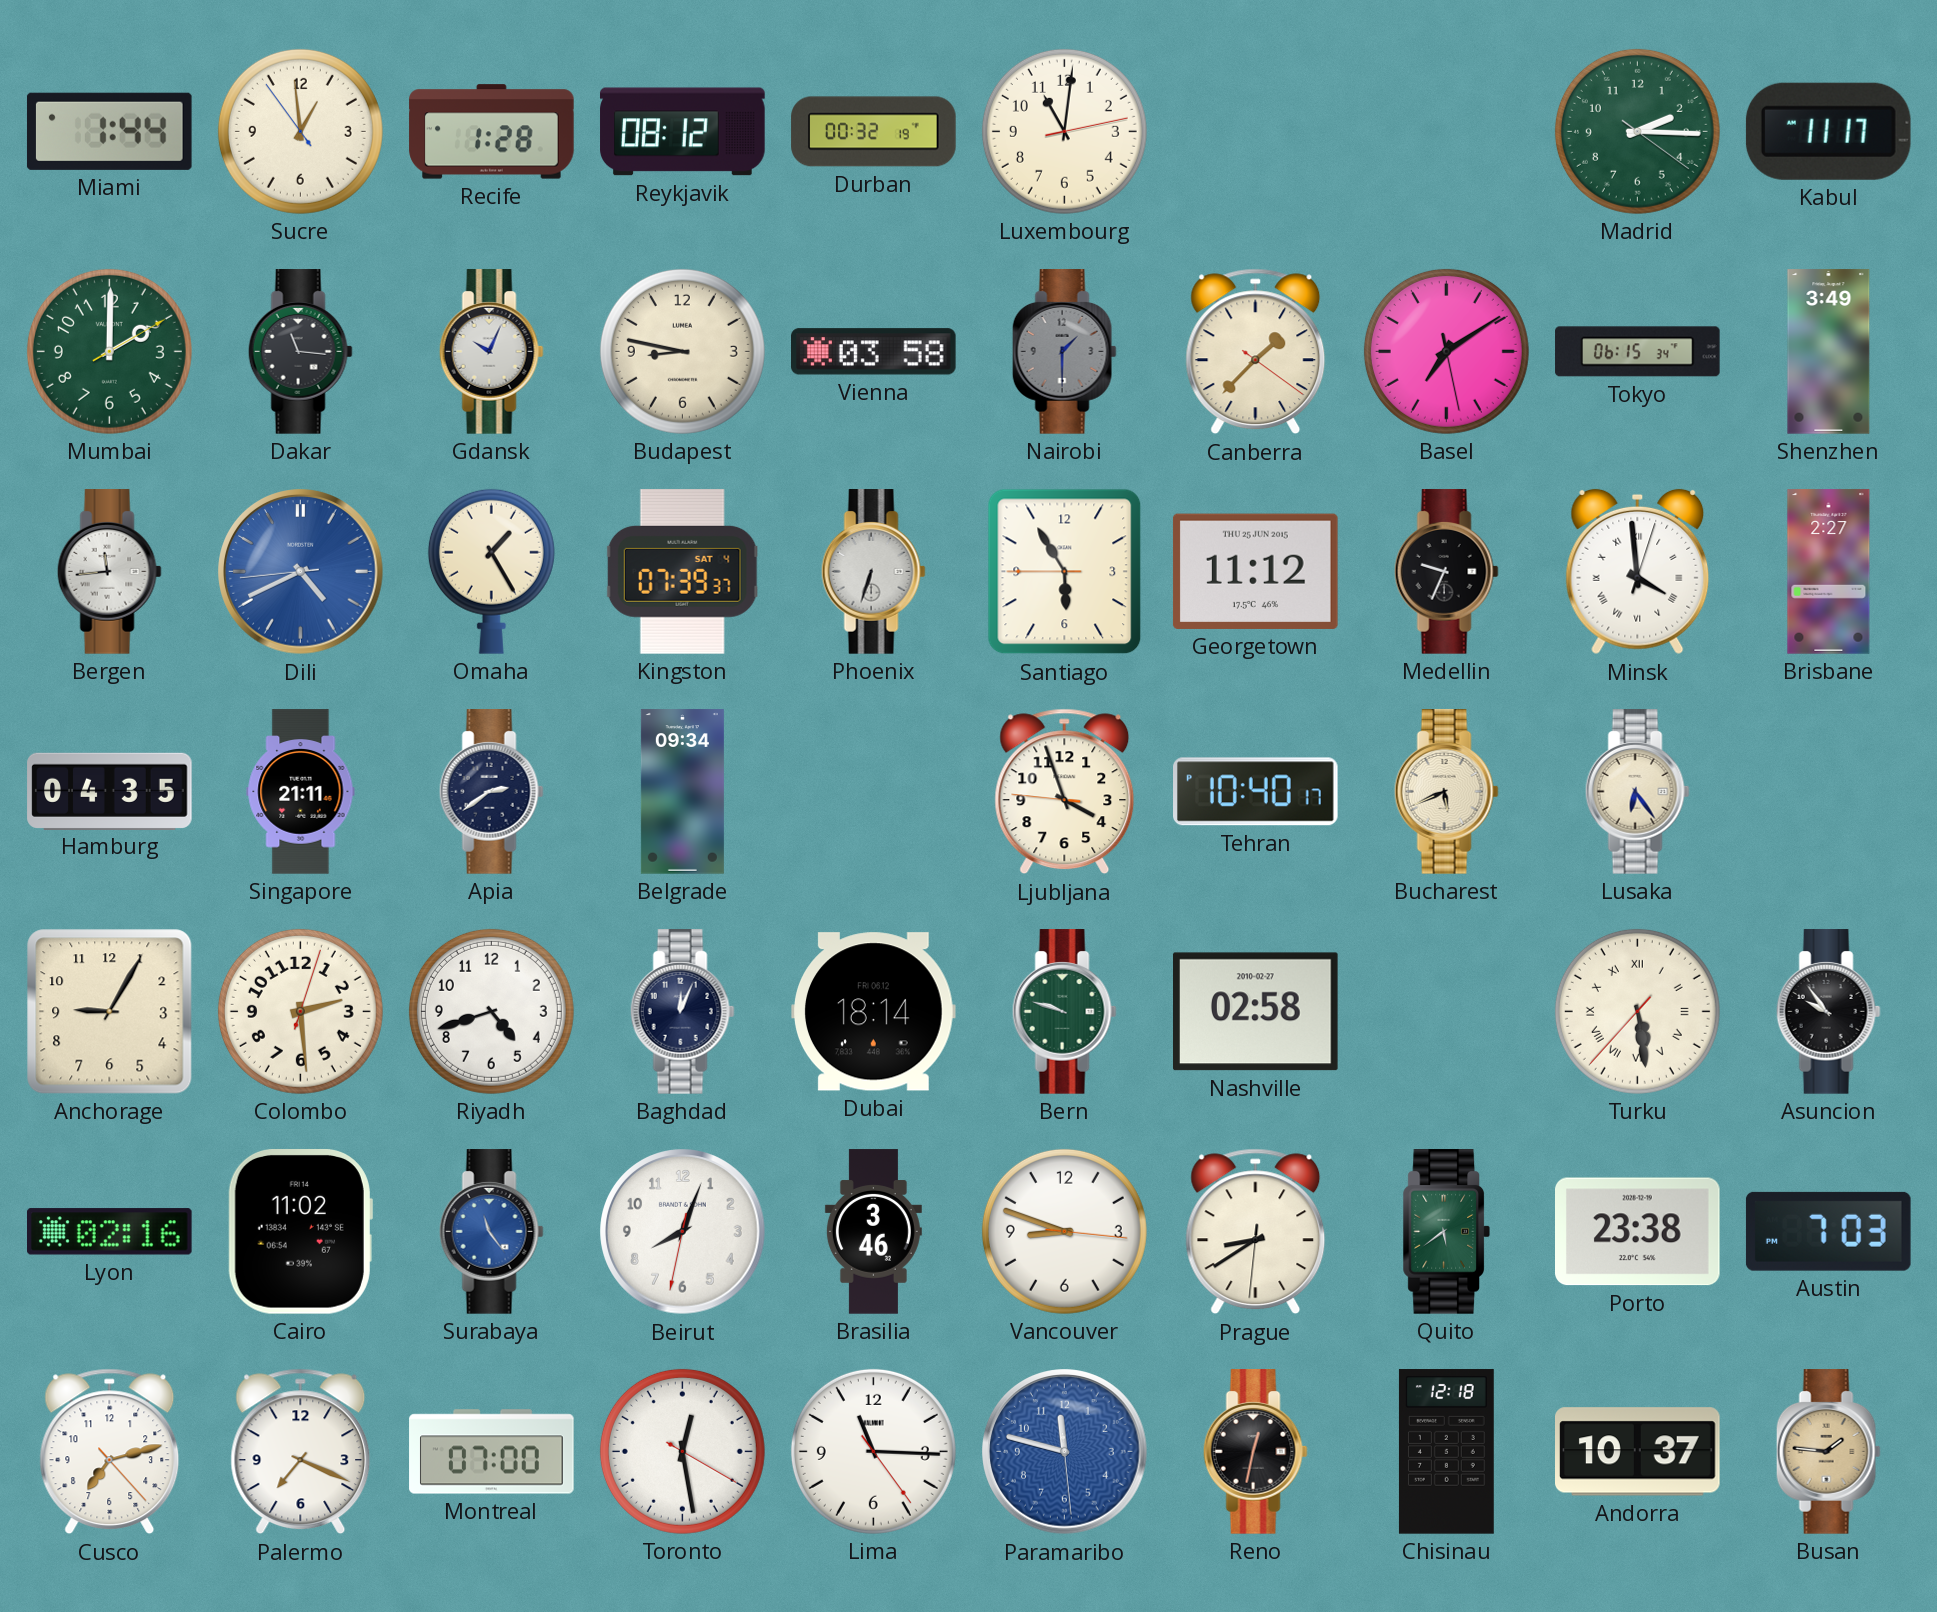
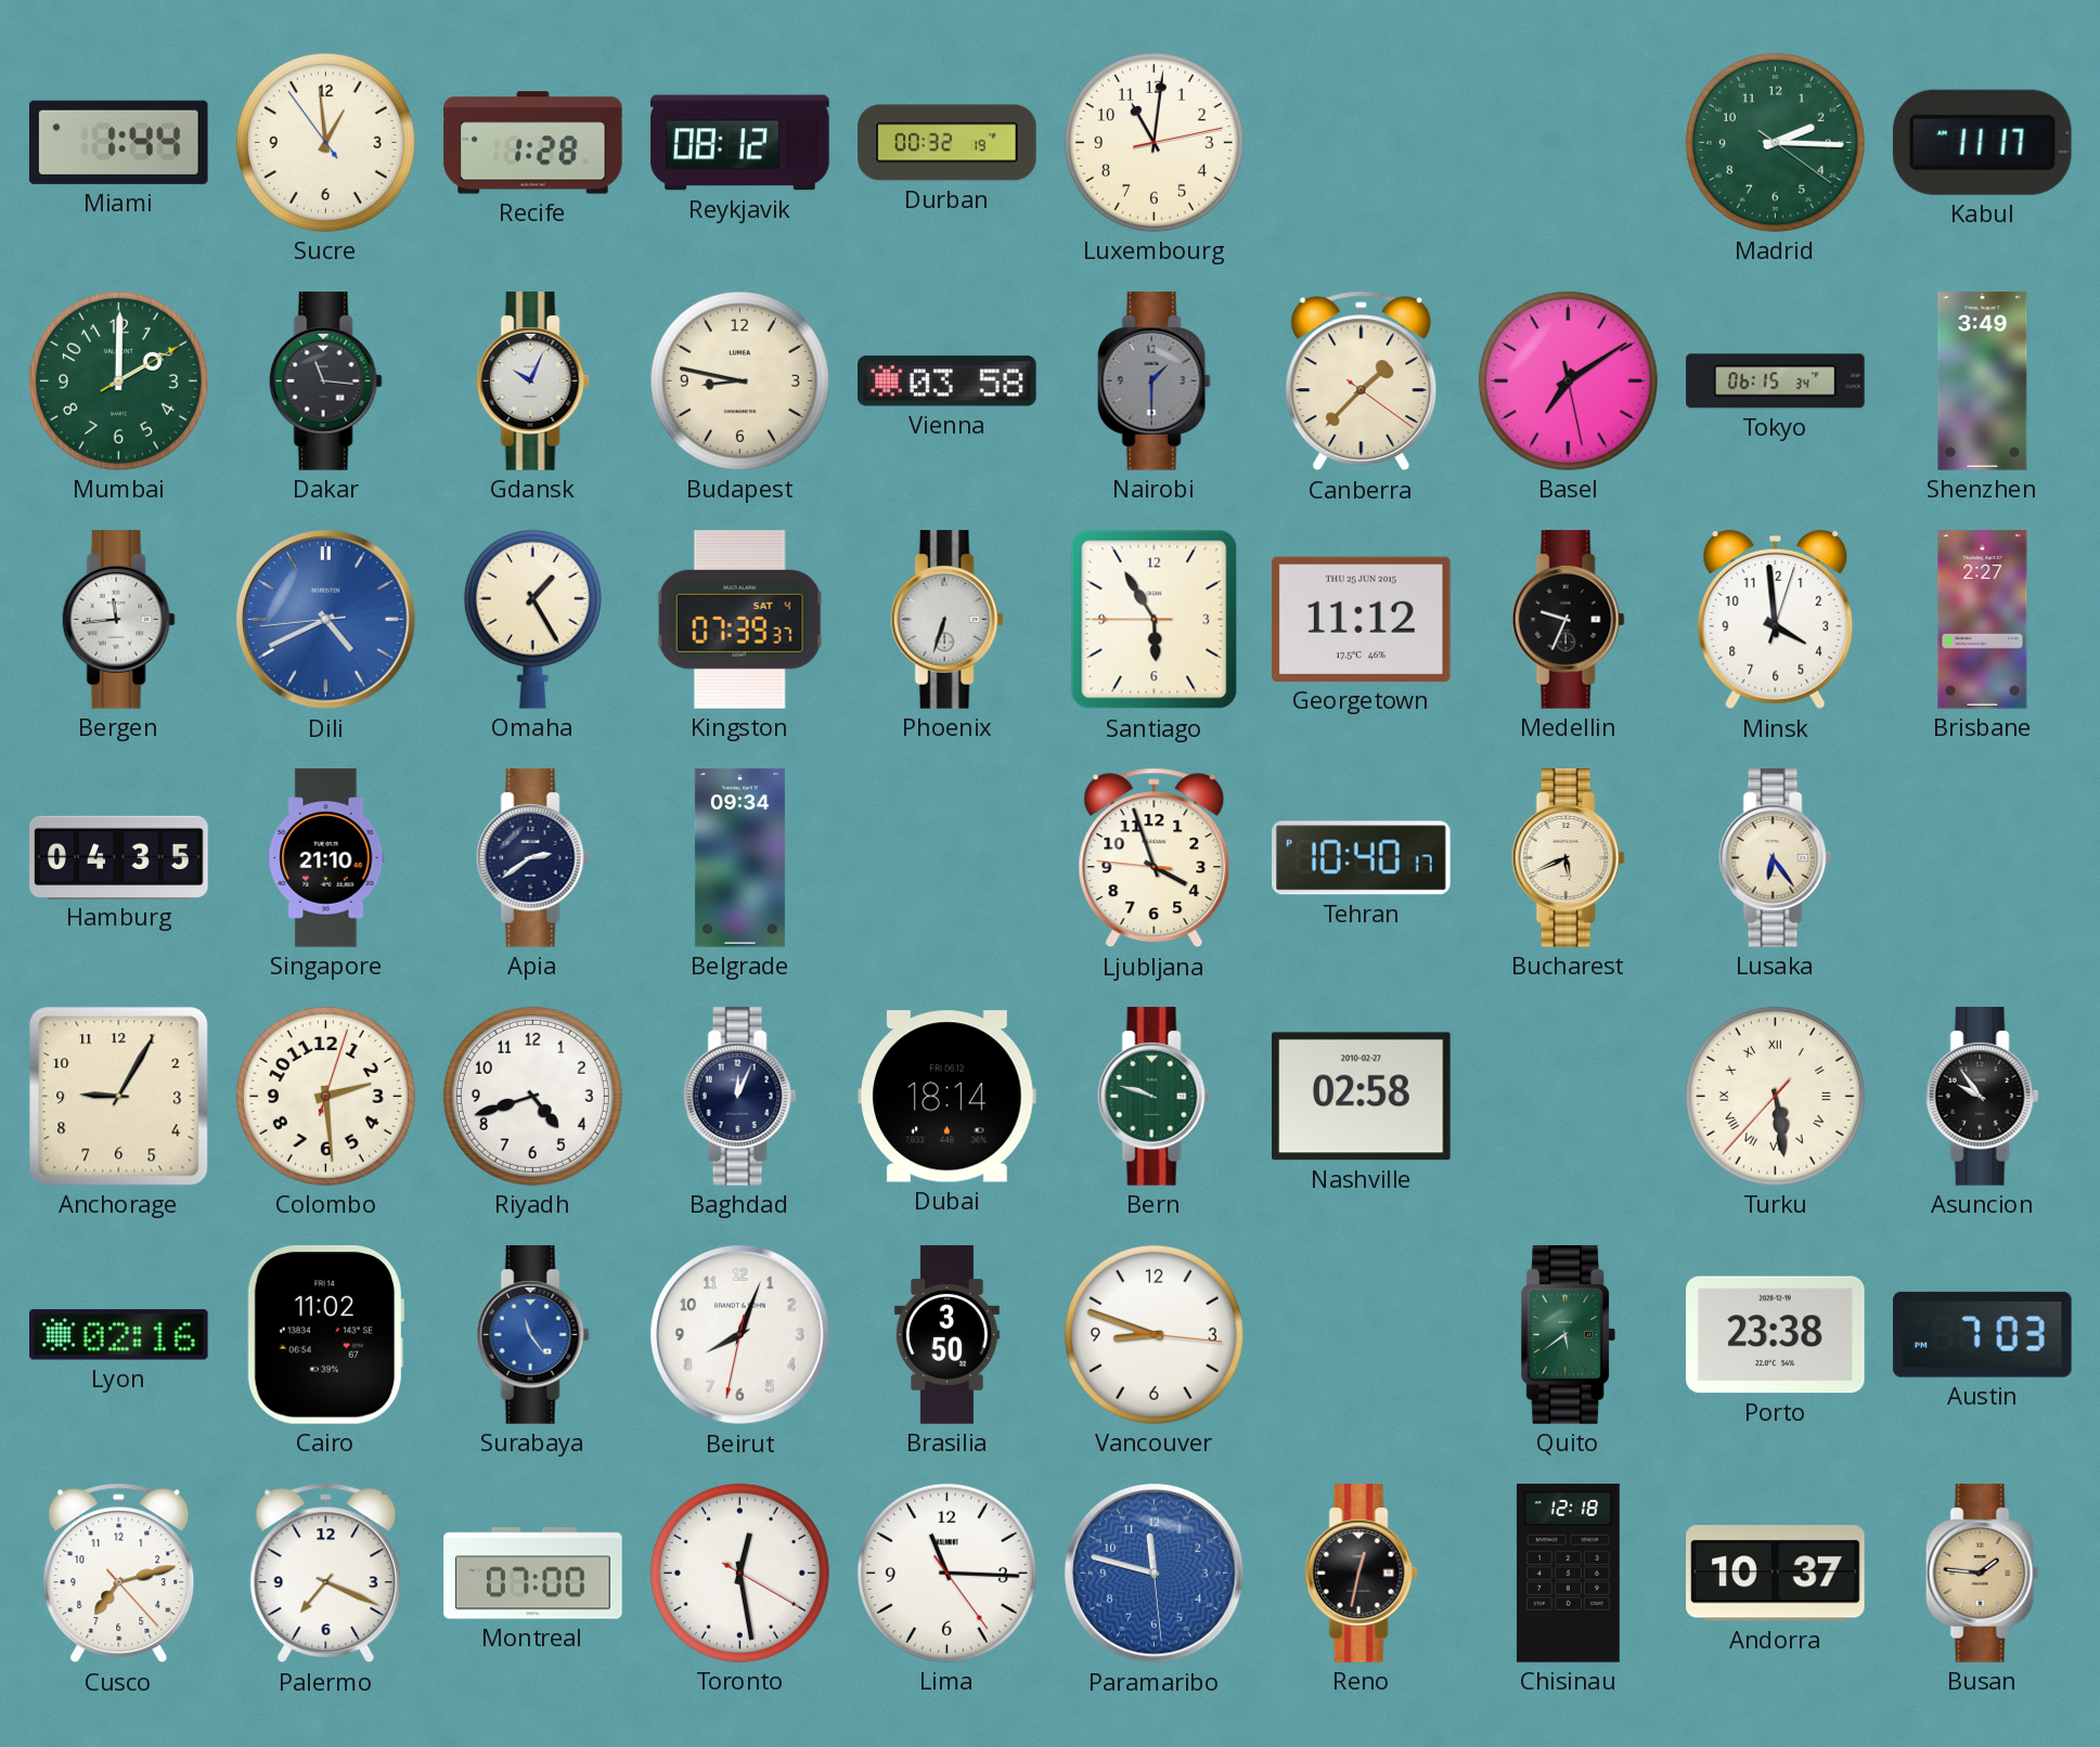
Minsk numerals: Roman -> Arabic
Singapore: 21:11 -> 21:10
Brasilia: 3:46 -> 3:50
Prague: 8:39 -> none
